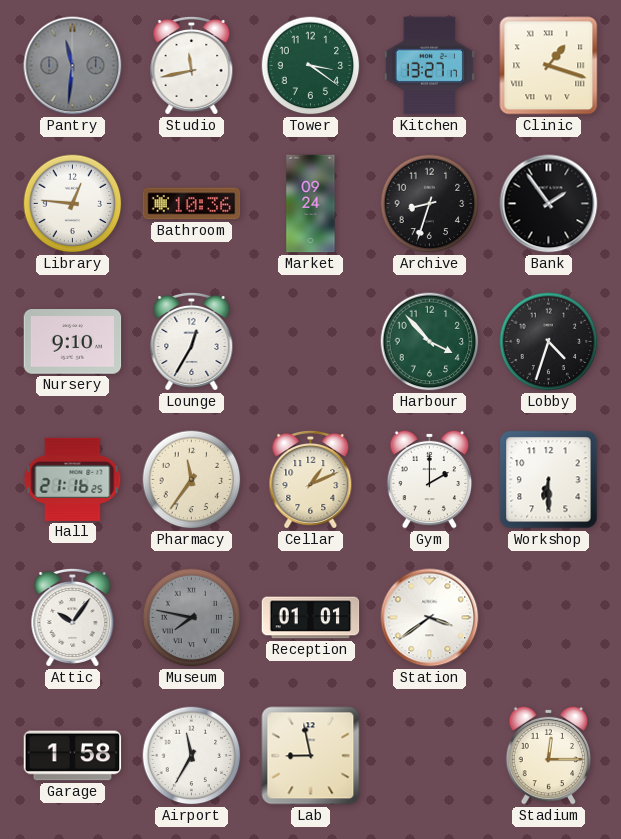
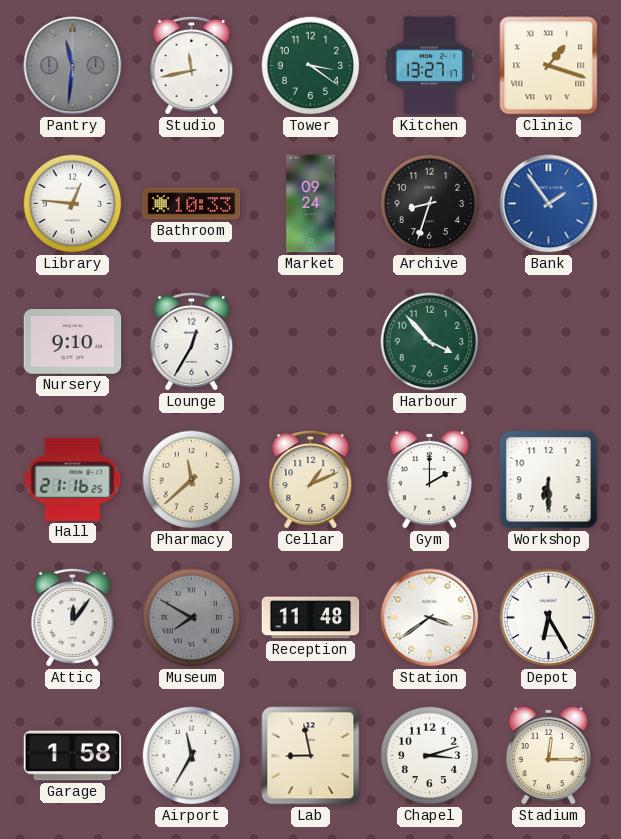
Bathroom: 10:36 -> 10:33
Bank dial: black -> blue
Lobby: 4:33 -> none
Pharmacy: 11:36 -> 11:38
Attic: 10:06 -> 12:06
Museum: 7:47 -> 7:50
Reception: 01:01 -> 11:48
Depot: none -> 6:25
Chapel: none -> 3:12
